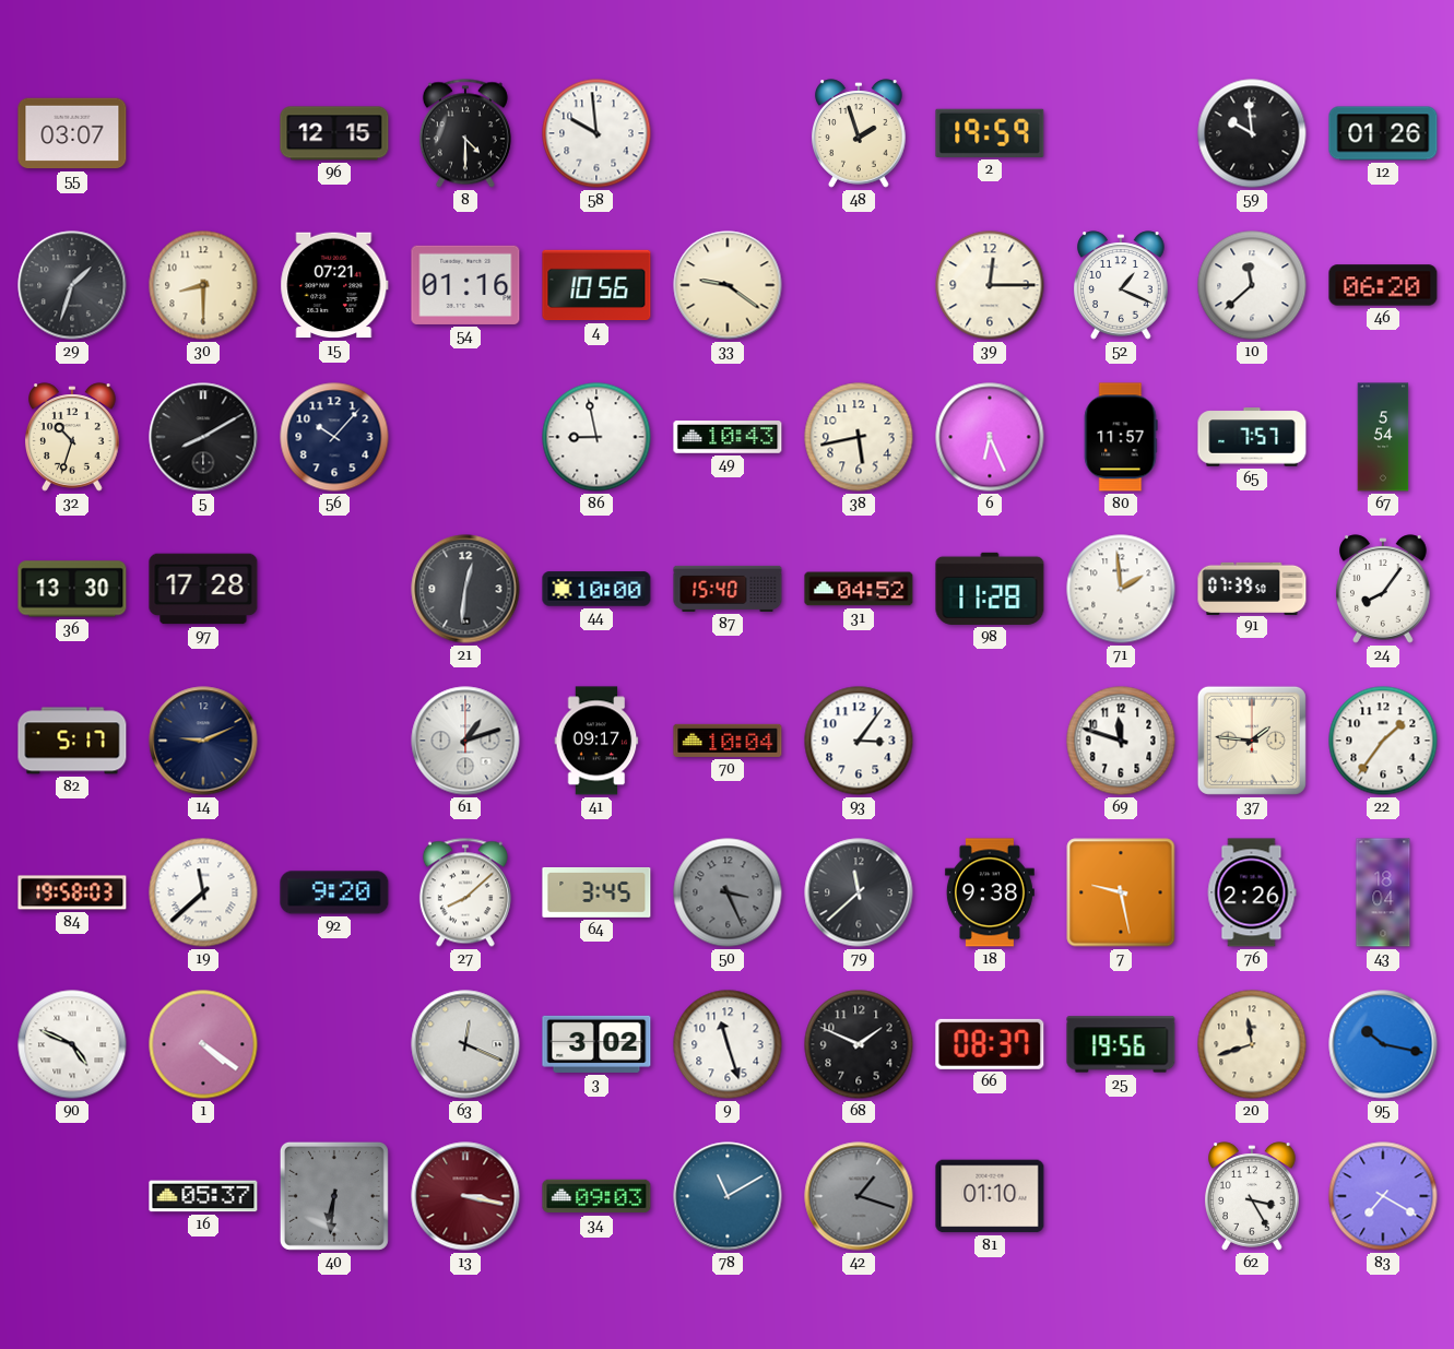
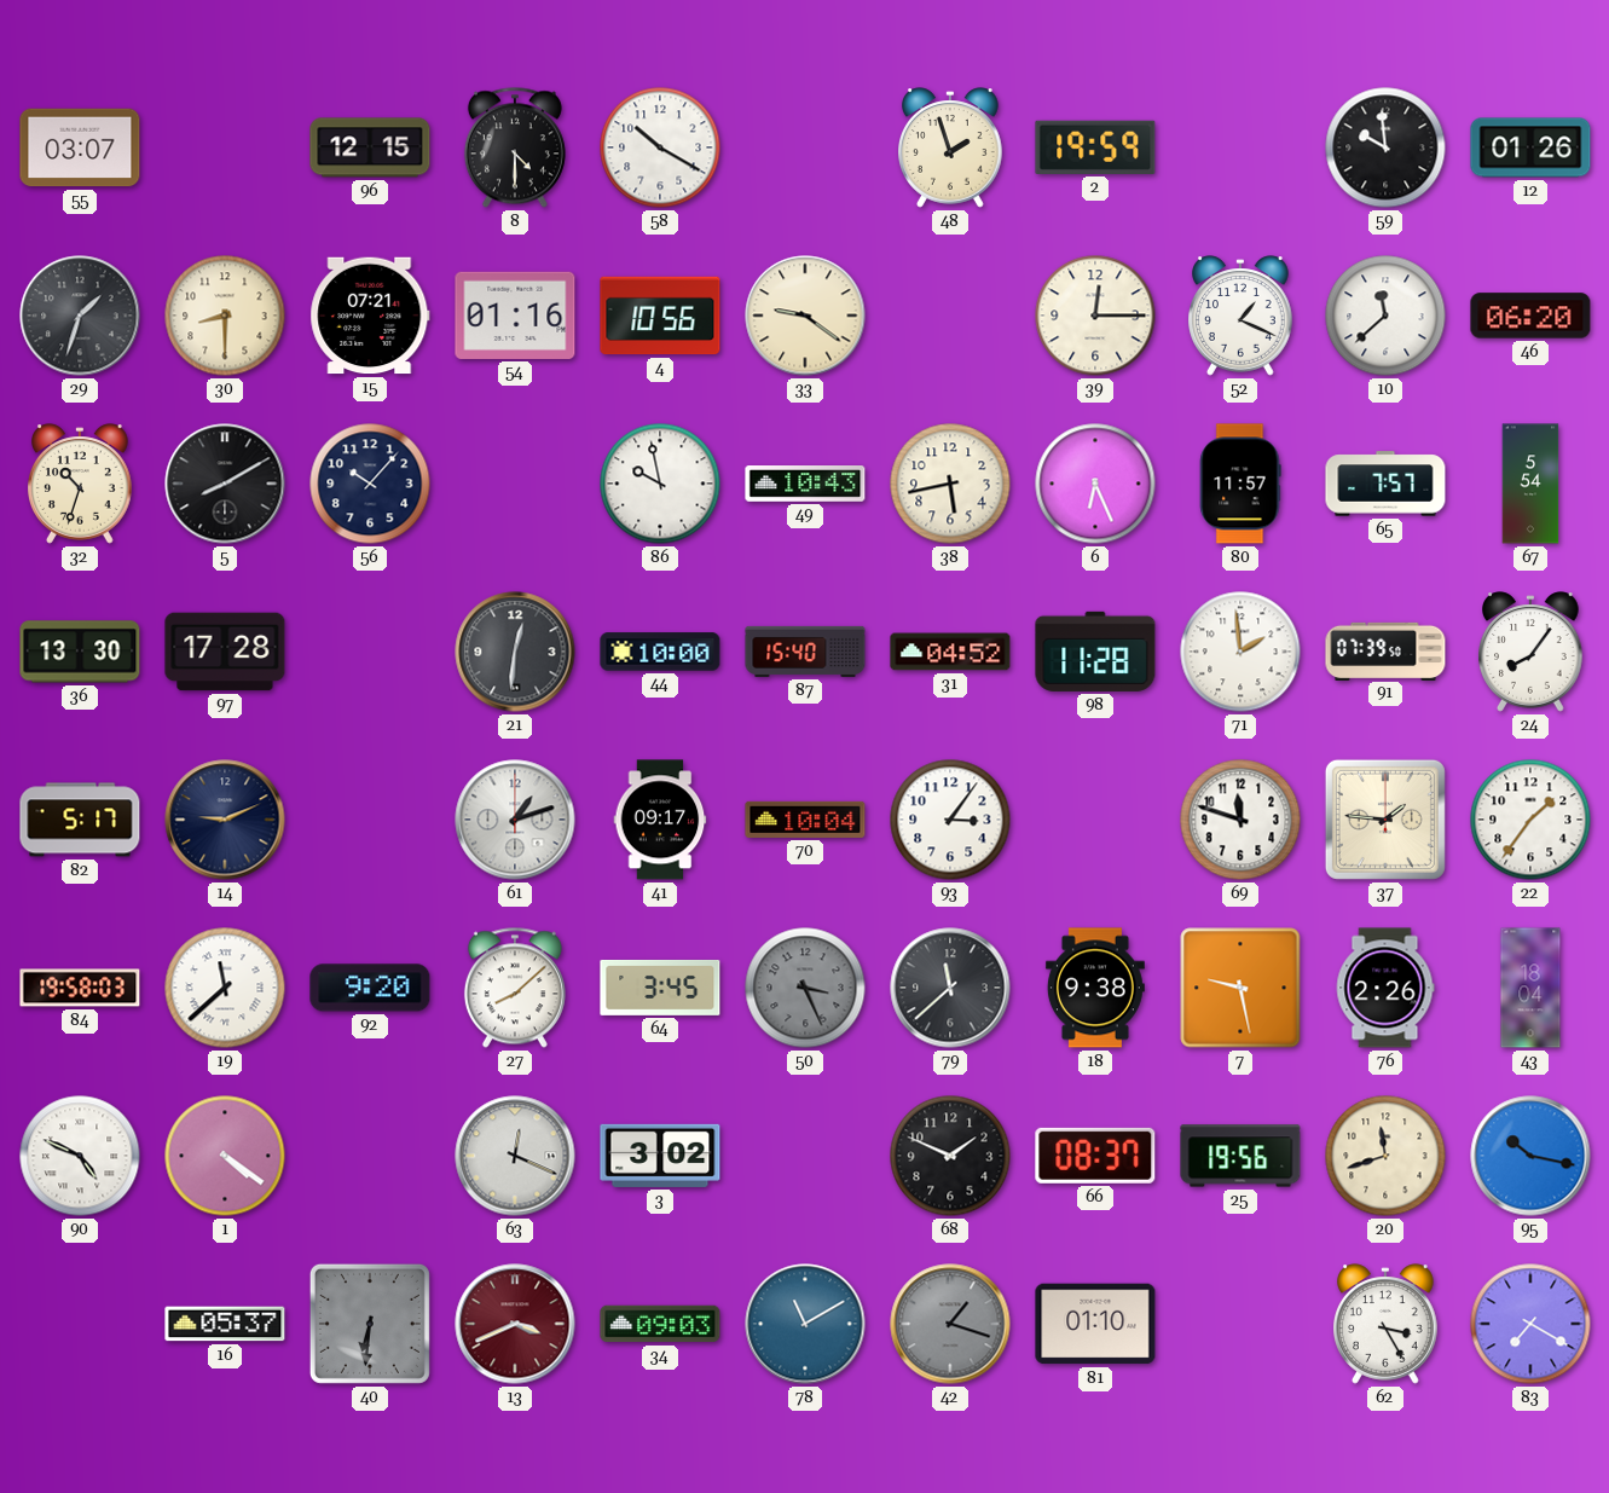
58: 9:59 -> 10:20
86: 8:58 -> 9:58
9: 11:27 -> none
13: 3:17 -> 3:41
